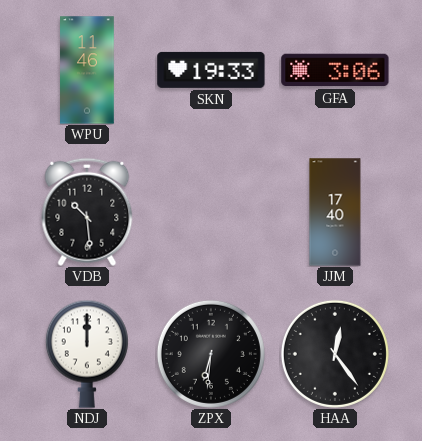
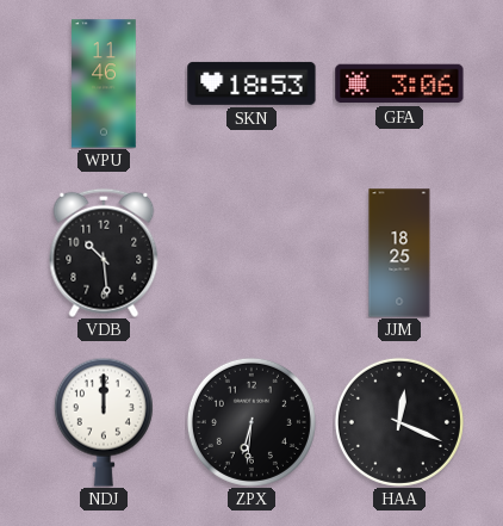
SKN: 19:33 -> 18:53
JJM: 17:40 -> 18:25
HAA: 12:24 -> 12:19
